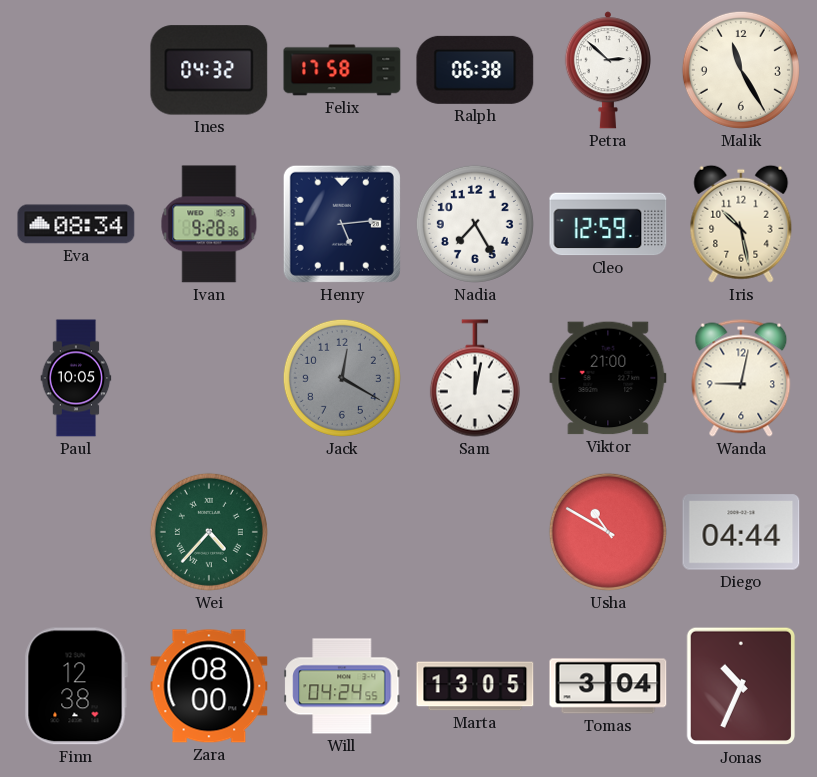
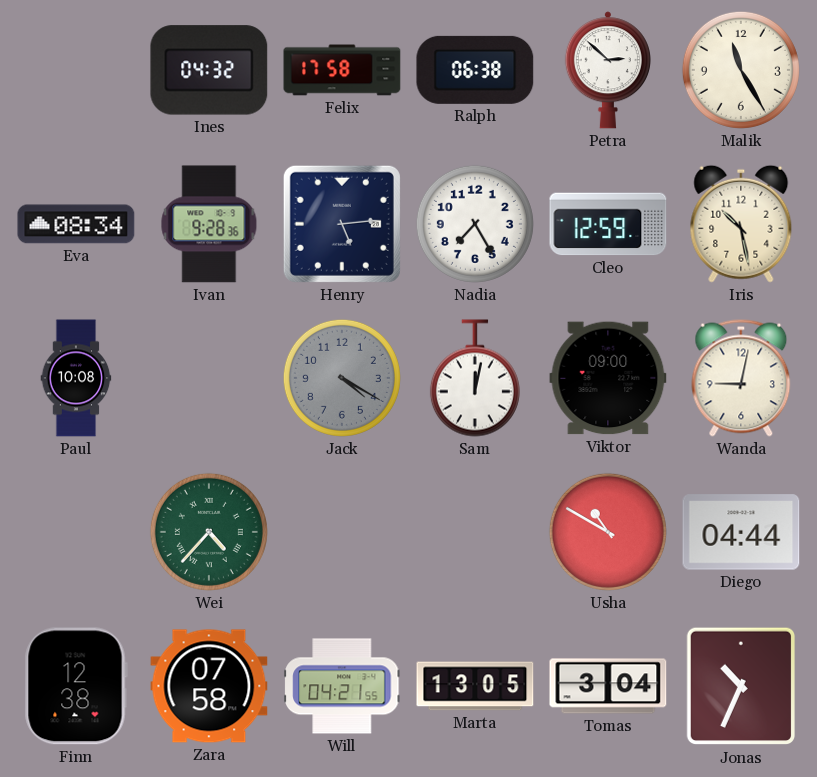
Paul: 10:05 -> 10:08
Jack: 12:20 -> 4:20
Viktor: 21:00 -> 09:00
Zara: 08:00 -> 07:58
Will: 04:24 -> 04:21
